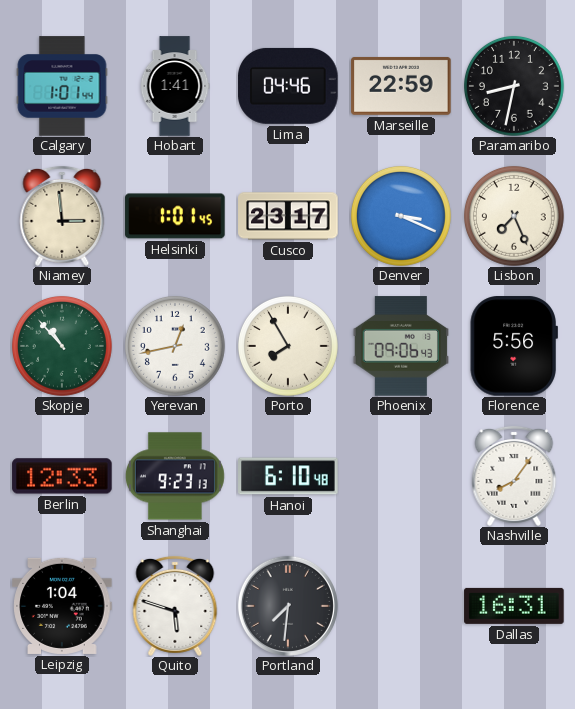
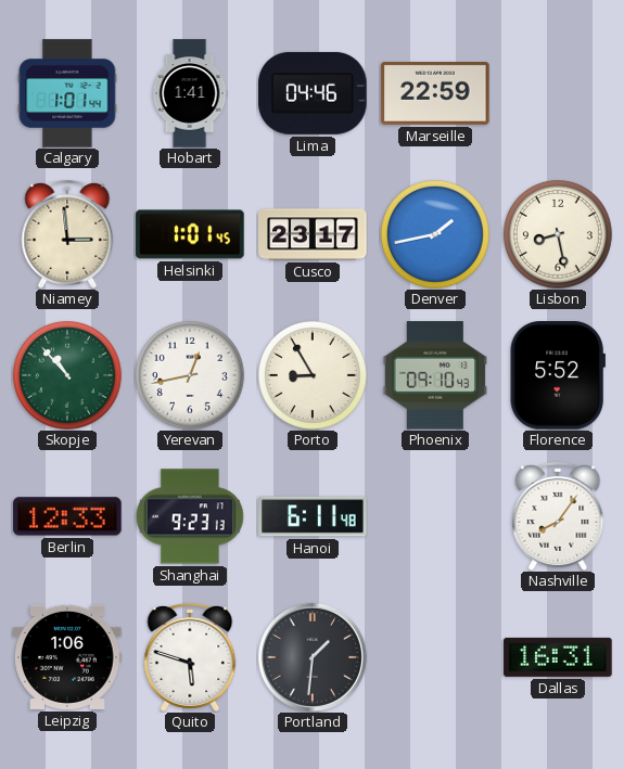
Paramaribo: 8:32 -> none
Denver: 3:19 -> 1:43
Lisbon: 7:26 -> 8:28
Porto: 7:55 -> 8:55
Phoenix: 09:06 -> 09:10
Florence: 5:56 -> 5:52
Hanoi: 6:10 -> 6:11
Leipzig: 1:04 -> 1:06
Portland: 7:31 -> 1:31
